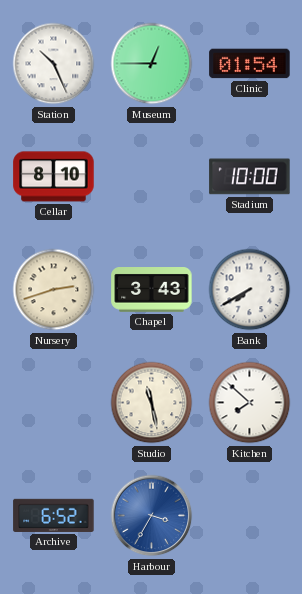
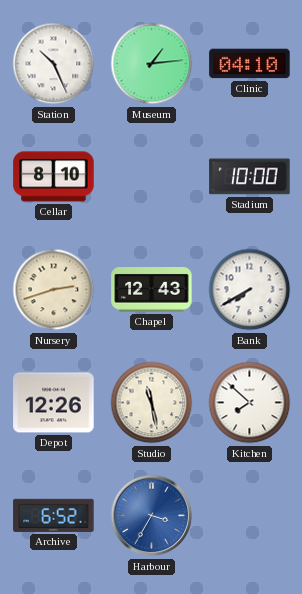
Museum: 12:45 -> 1:14
Clinic: 01:54 -> 04:10
Chapel: 3:43 -> 12:43
Depot: none -> 12:26
